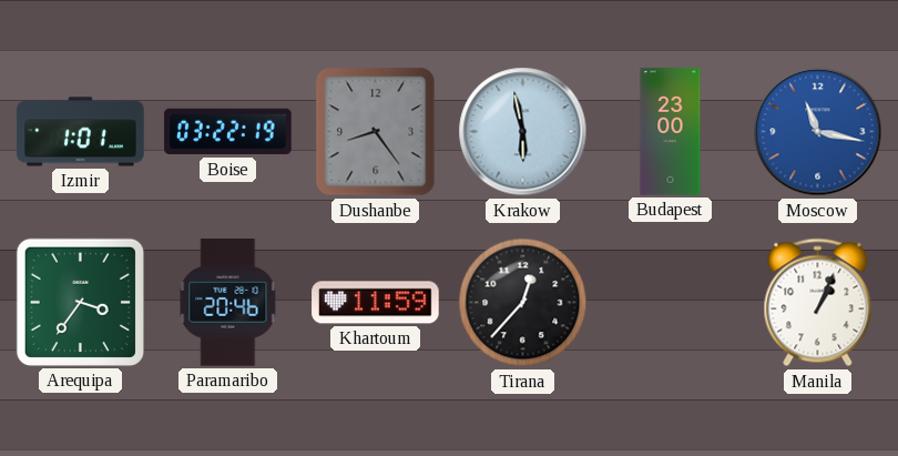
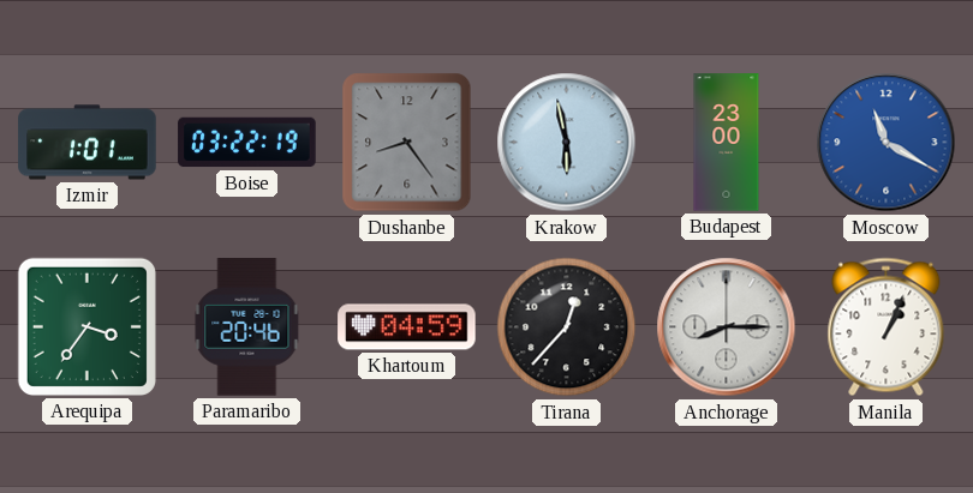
Moscow: 11:17 -> 11:20
Khartoum: 11:59 -> 04:59
Anchorage: none -> 8:15
